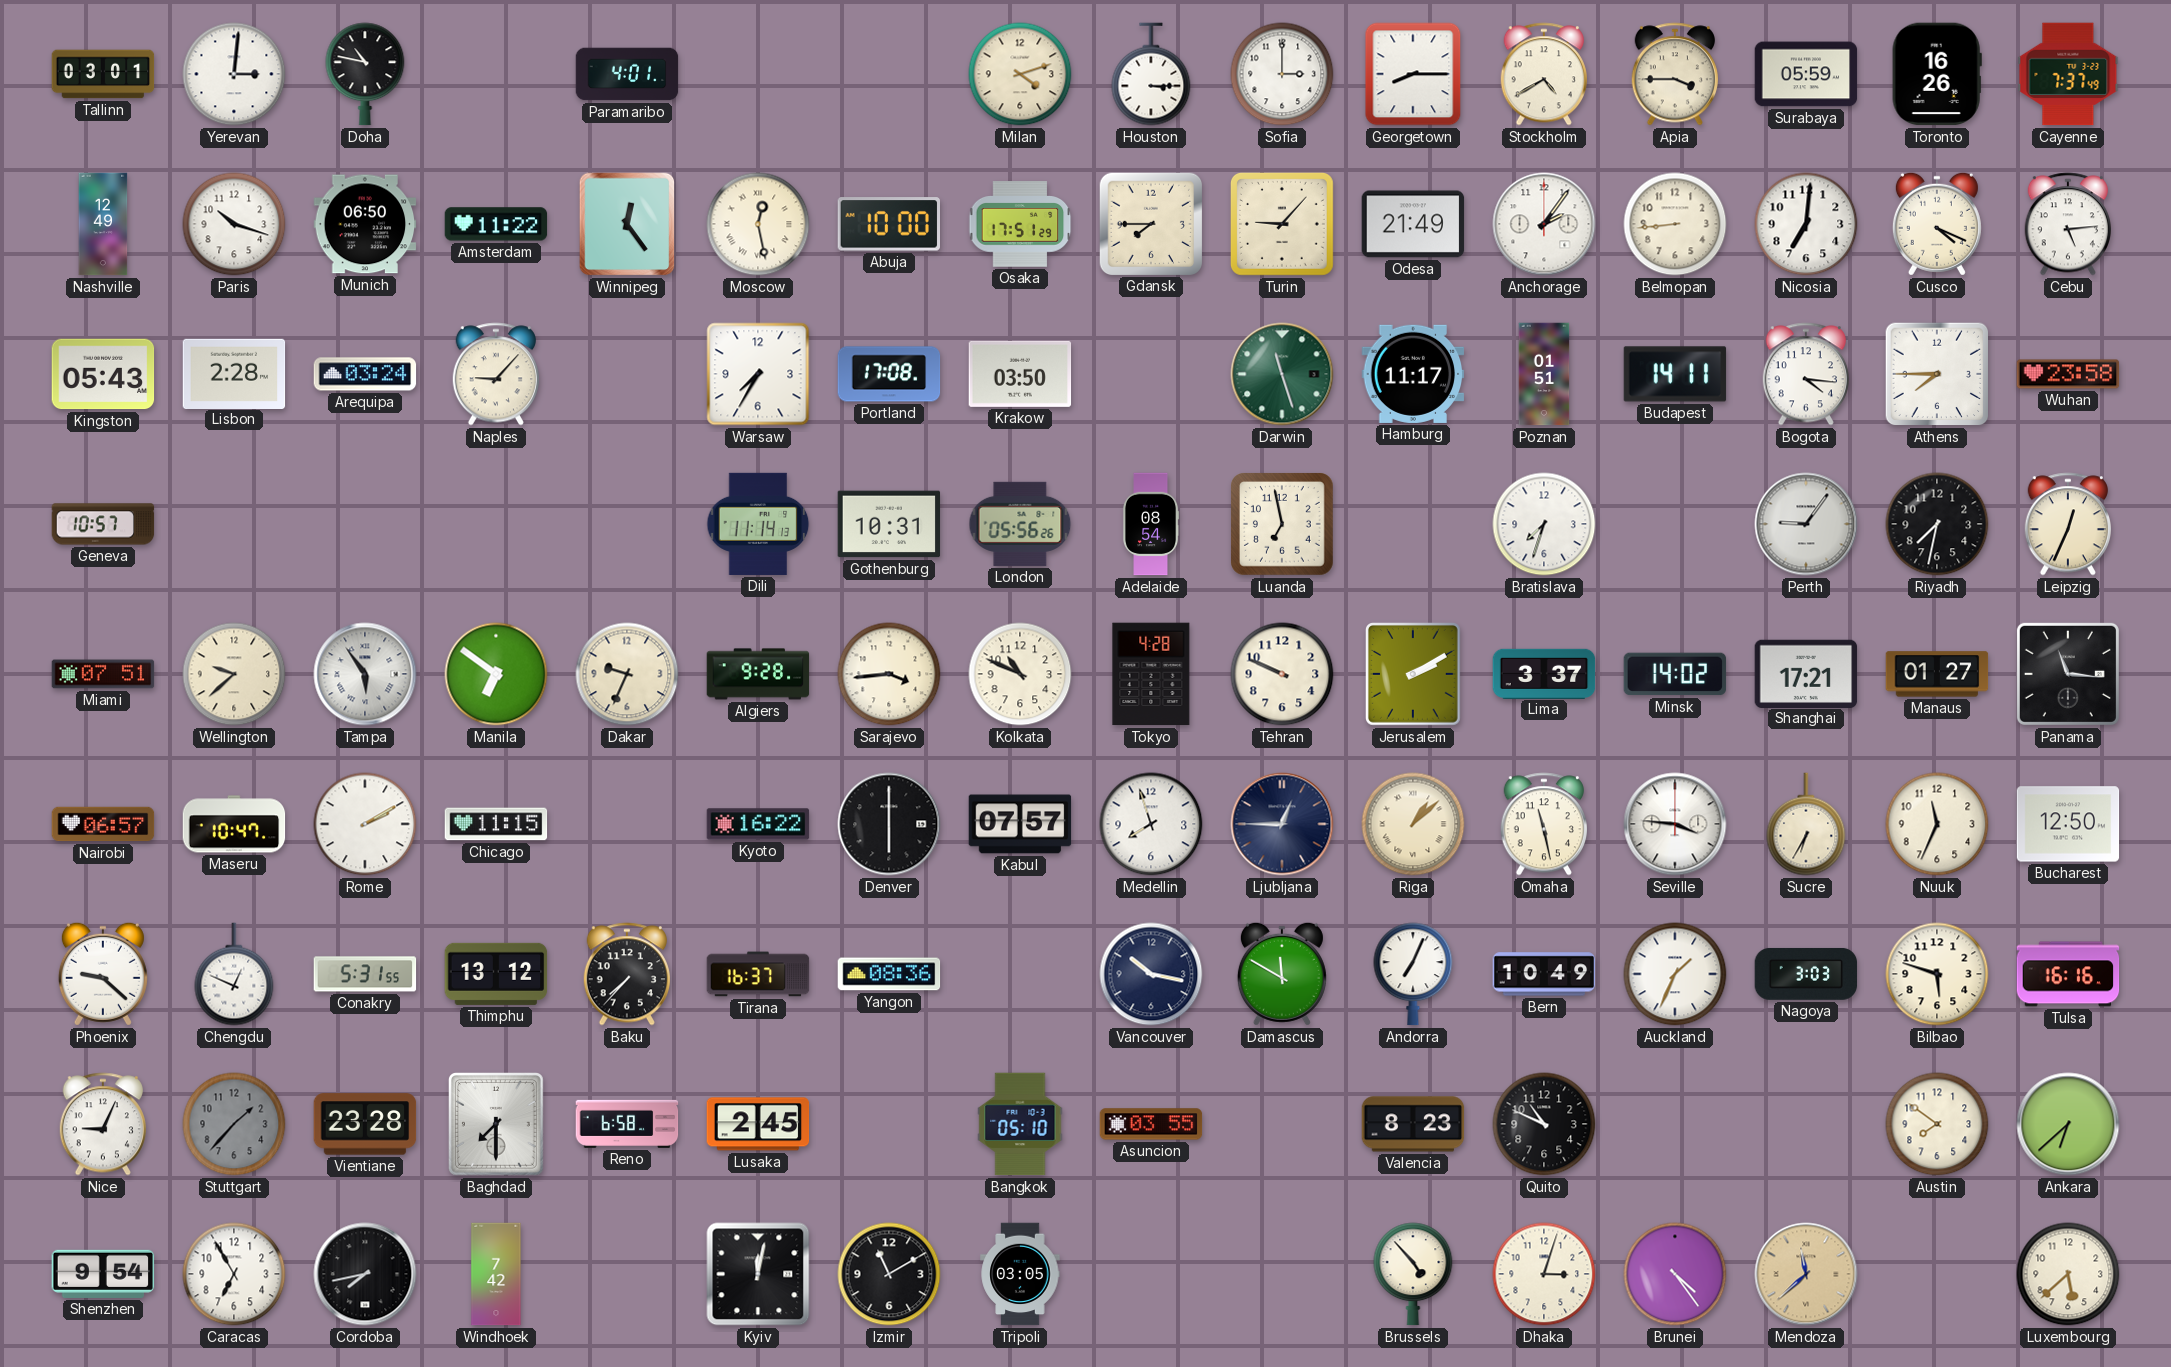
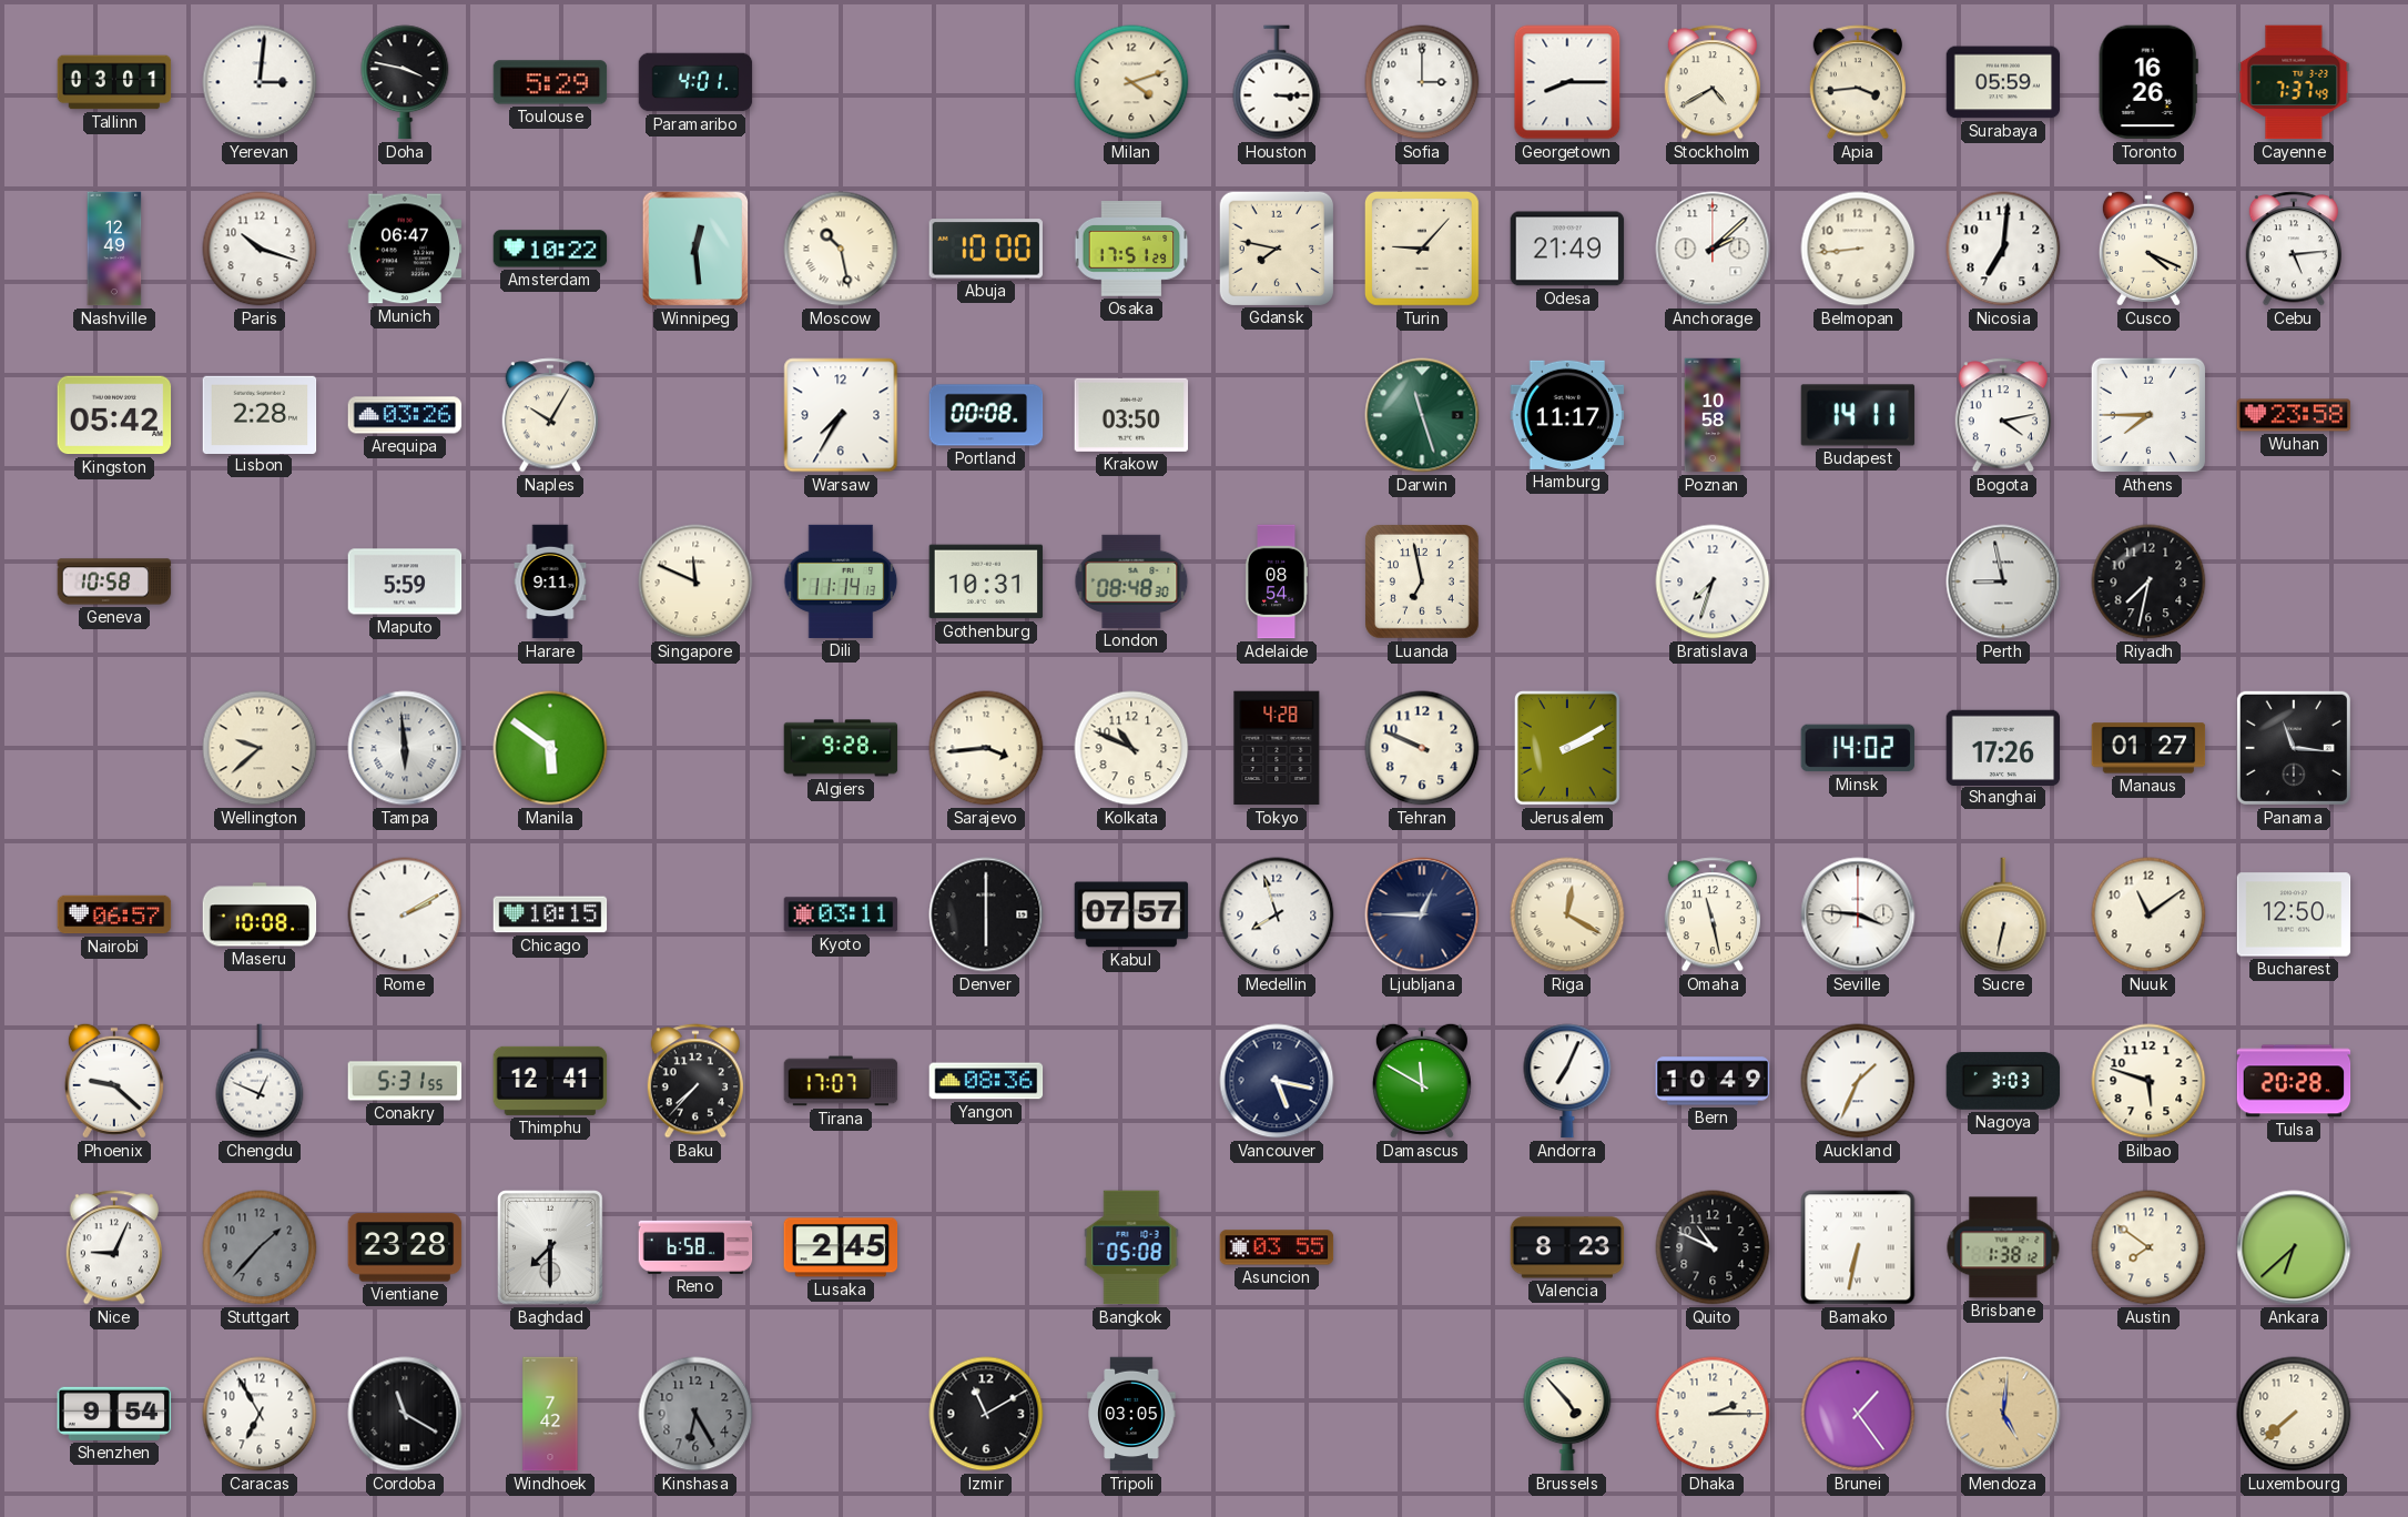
Doha: 10:47 -> 3:47
Toulouse: none -> 5:29
Apia: 3:45 -> 3:44
Munich: 06:50 -> 06:47
Amsterdam: 11:22 -> 10:22
Winnipeg: 12:24 -> 12:29
Moscow: 12:28 -> 10:28
Gdansk: 7:45 -> 7:47
Anchorage: 2:06 -> 2:08
Kingston: 05:43 -> 05:42
Arequipa: 03:24 -> 03:26
Naples: 9:07 -> 10:05
Portland: 17:08 -> 00:08
Poznan: 01:51 -> 10:58
Bogota: 4:16 -> 4:13
Geneva: 10:57 -> 10:58
Maputo: none -> 5:59
Harare: none -> 9:11
Singapore: none -> 11:49
London: 05:56 -> 08:48
Perth: 9:06 -> 8:58
Leipzig: 12:34 -> none
Miami: 07:51 -> none
Tampa: 5:54 -> 5:59
Manila: 6:51 -> 5:51
Dakar: 9:34 -> none
Lima: 3:37 -> none
Shanghai: 17:21 -> 17:26
Maseru: 10:47 -> 10:08
Chicago: 11:15 -> 10:15
Kyoto: 16:22 -> 03:11
Riga: 1:08 -> 12:20
Sucre: 6:35 -> 6:32
Nuuk: 11:34 -> 11:09
Thimphu: 13:12 -> 12:41
Tirana: 16:37 -> 17:07
Vancouver: 10:17 -> 5:17
Tulsa: 16:16 -> 20:28
Bangkok: 05:10 -> 05:08
Bamako: none -> 6:32
Brisbane: none -> 1:38
Cordoba: 7:43 -> 11:20
Kinshasa: none -> 6:25
Kyiv: 12:02 -> none
Dhaka: 3:03 -> 2:15
Brunei: 4:24 -> 1:24
Mendoza: 11:38 -> 5:01
Luxembourg: 5:38 -> 7:38
